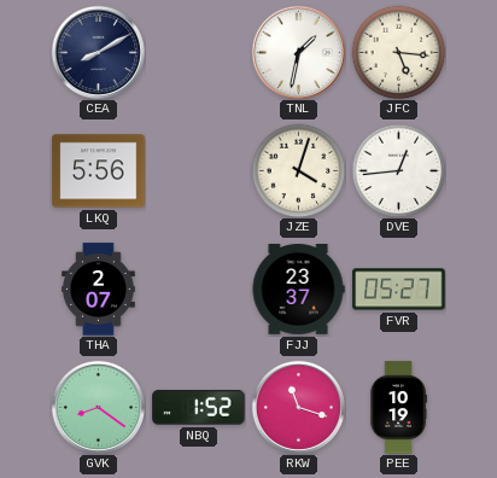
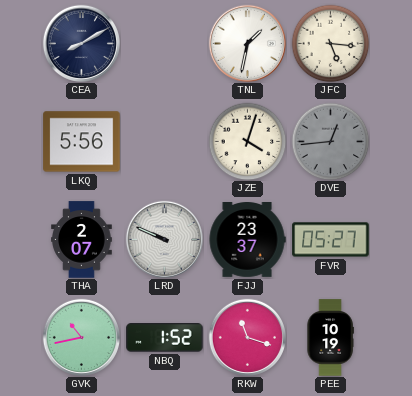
DVE dial: white -> grey
LRD: none -> 9:49
GVK: 8:21 -> 10:43
